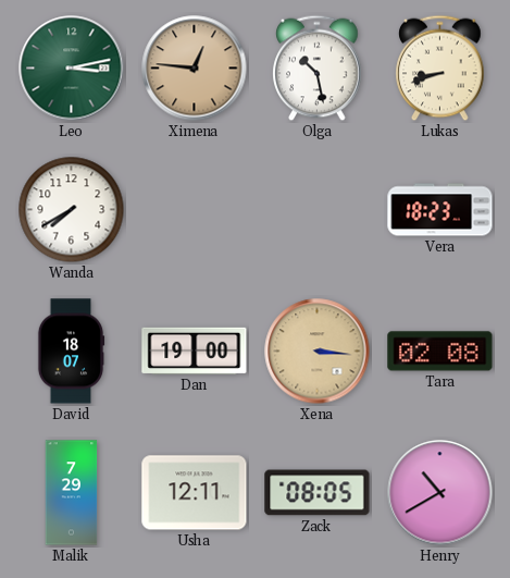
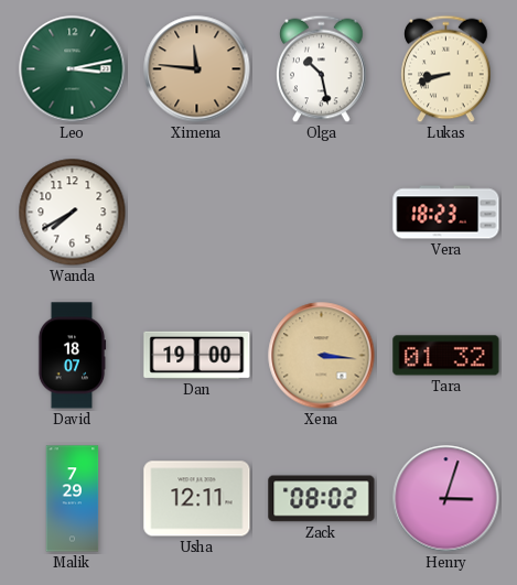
Ximena: 12:46 -> 11:46
Tara: 02:08 -> 01:32
Zack: 08:05 -> 08:02
Henry: 10:40 -> 3:03
